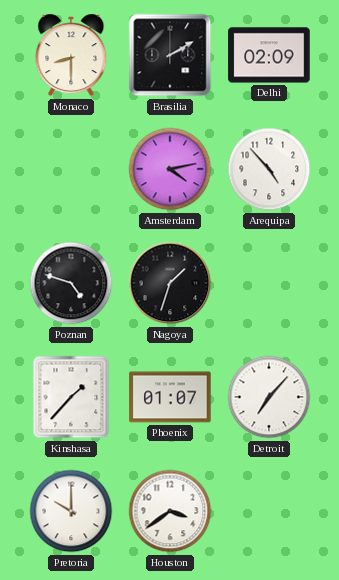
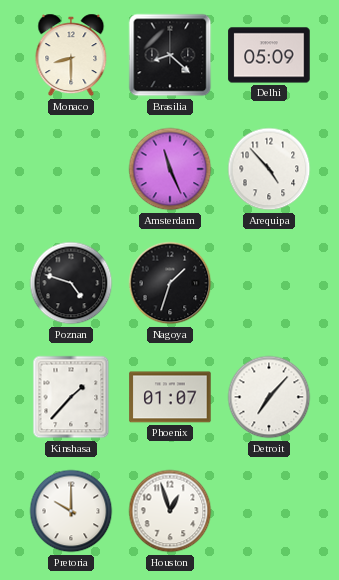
Brasilia: 2:10 -> 8:22
Delhi: 02:09 -> 05:09
Amsterdam: 4:13 -> 11:26
Houston: 3:39 -> 12:57
